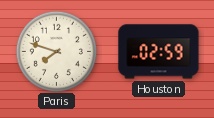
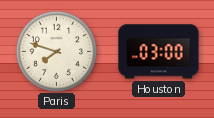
Houston: 02:59 -> 03:00
